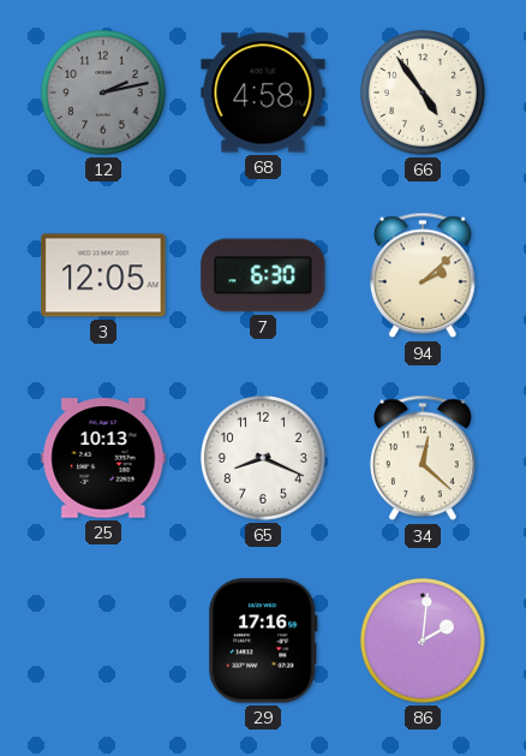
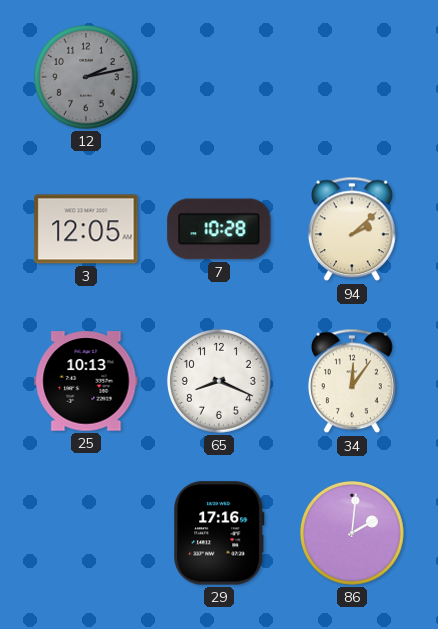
68: 4:58 -> none
66: 4:54 -> none
7: 6:30 -> 10:28
34: 12:22 -> 12:06
